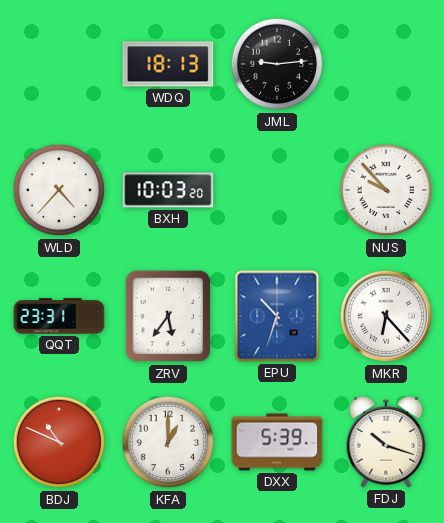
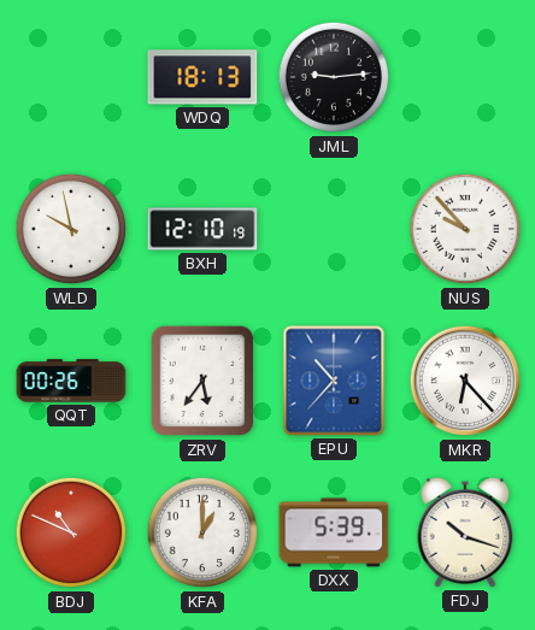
WLD: 4:37 -> 9:58
BXH: 10:03 -> 12:10
QQT: 23:31 -> 00:26
EPU: 10:33 -> 10:37
